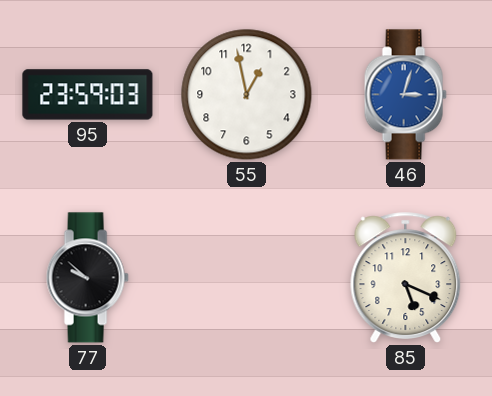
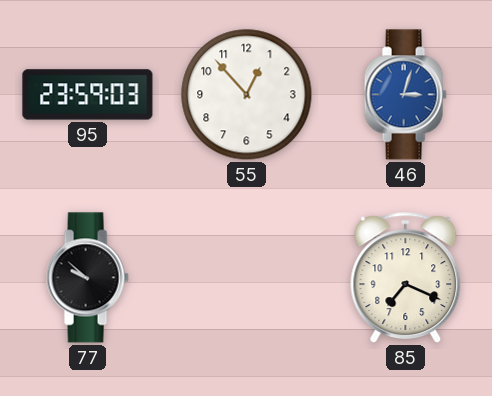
55: 12:58 -> 12:53
85: 5:19 -> 7:19
